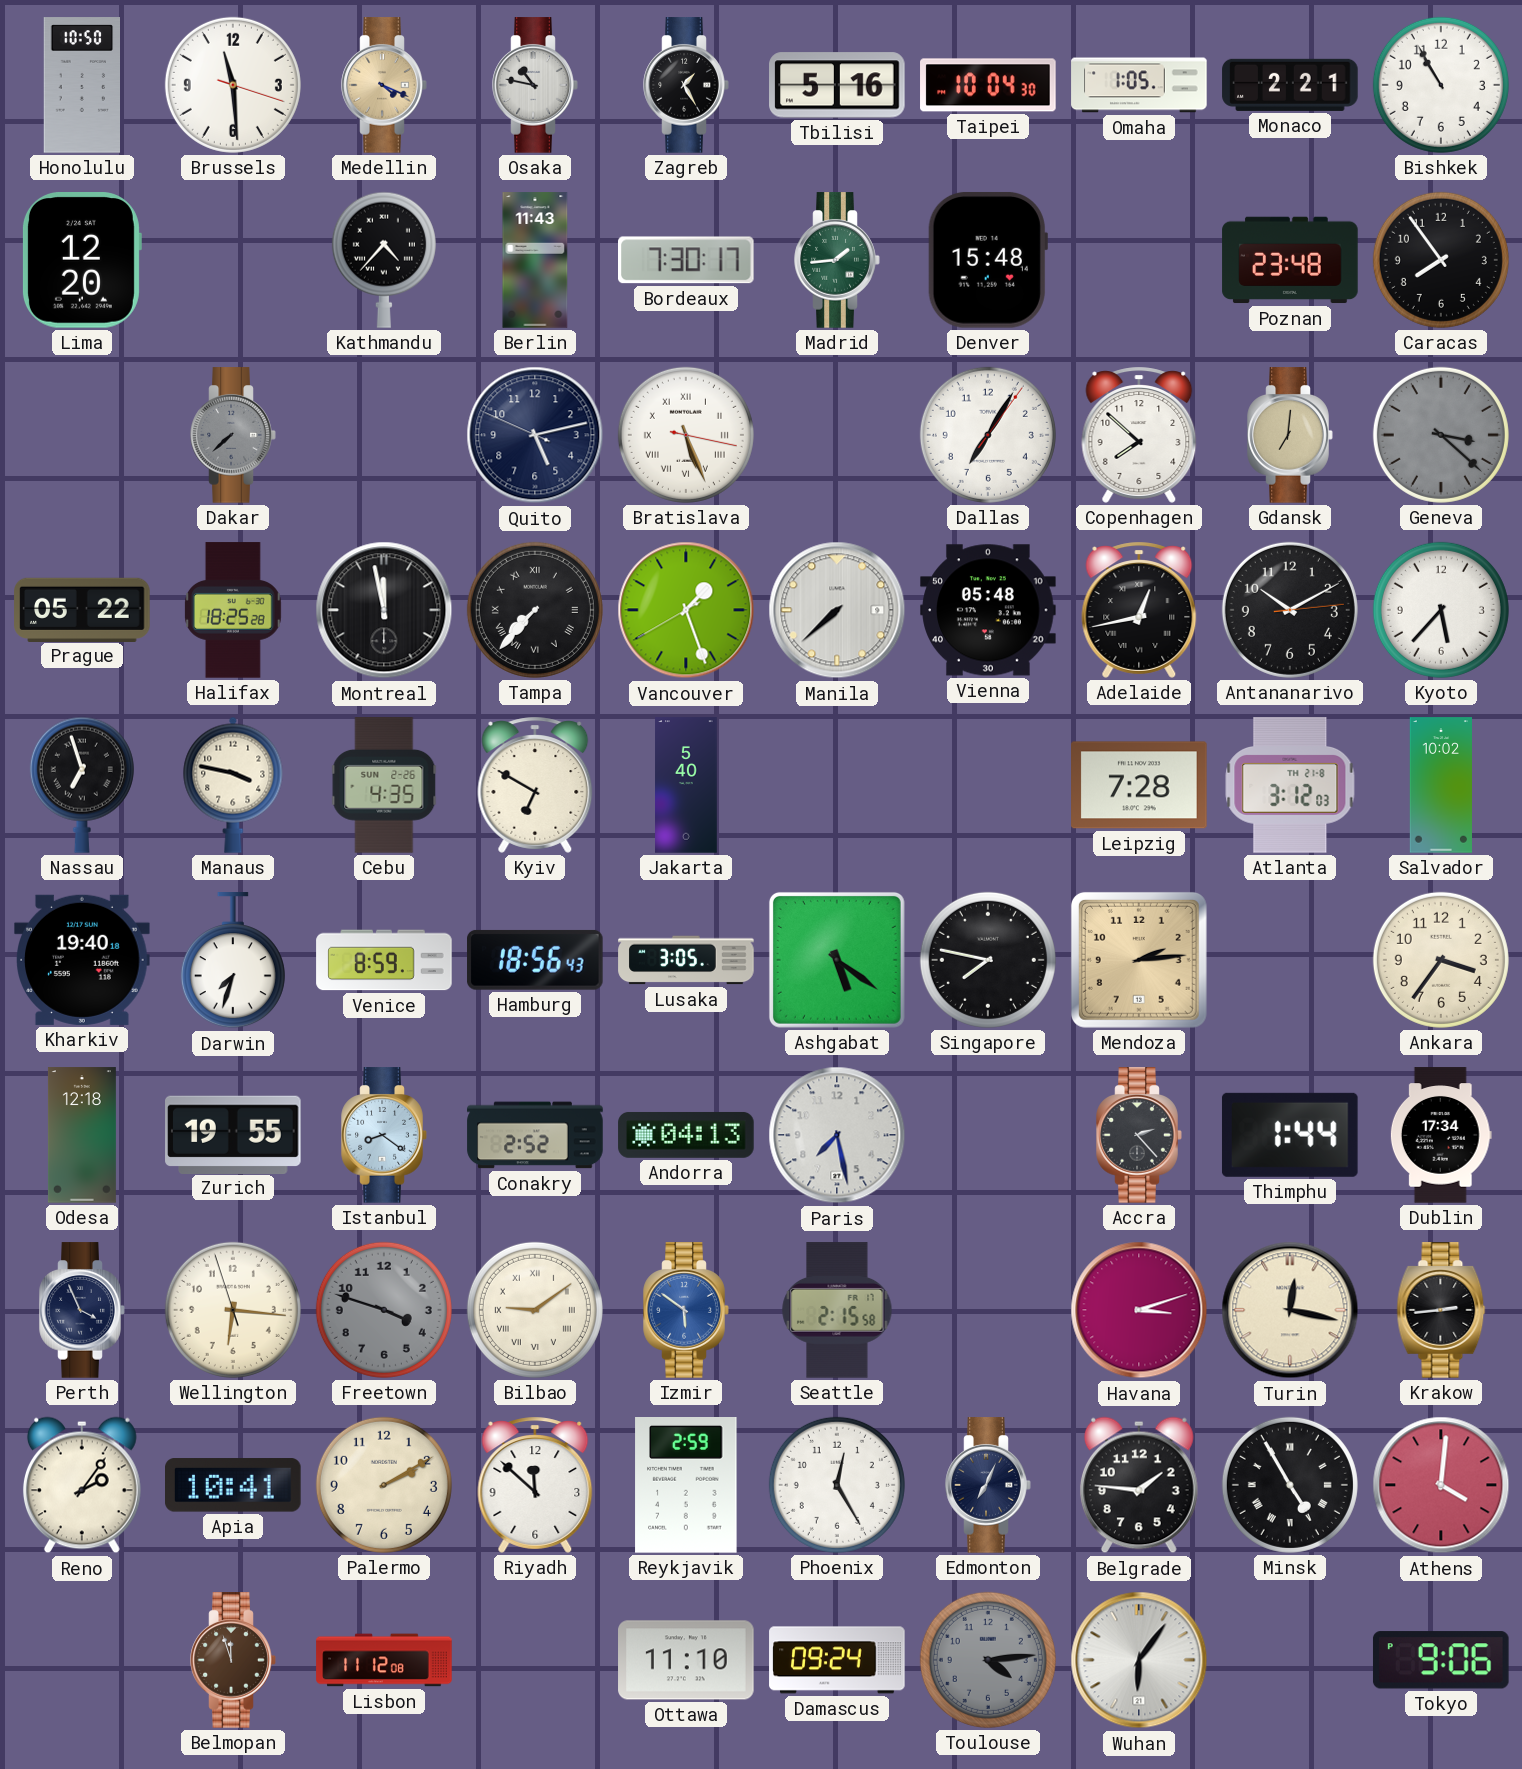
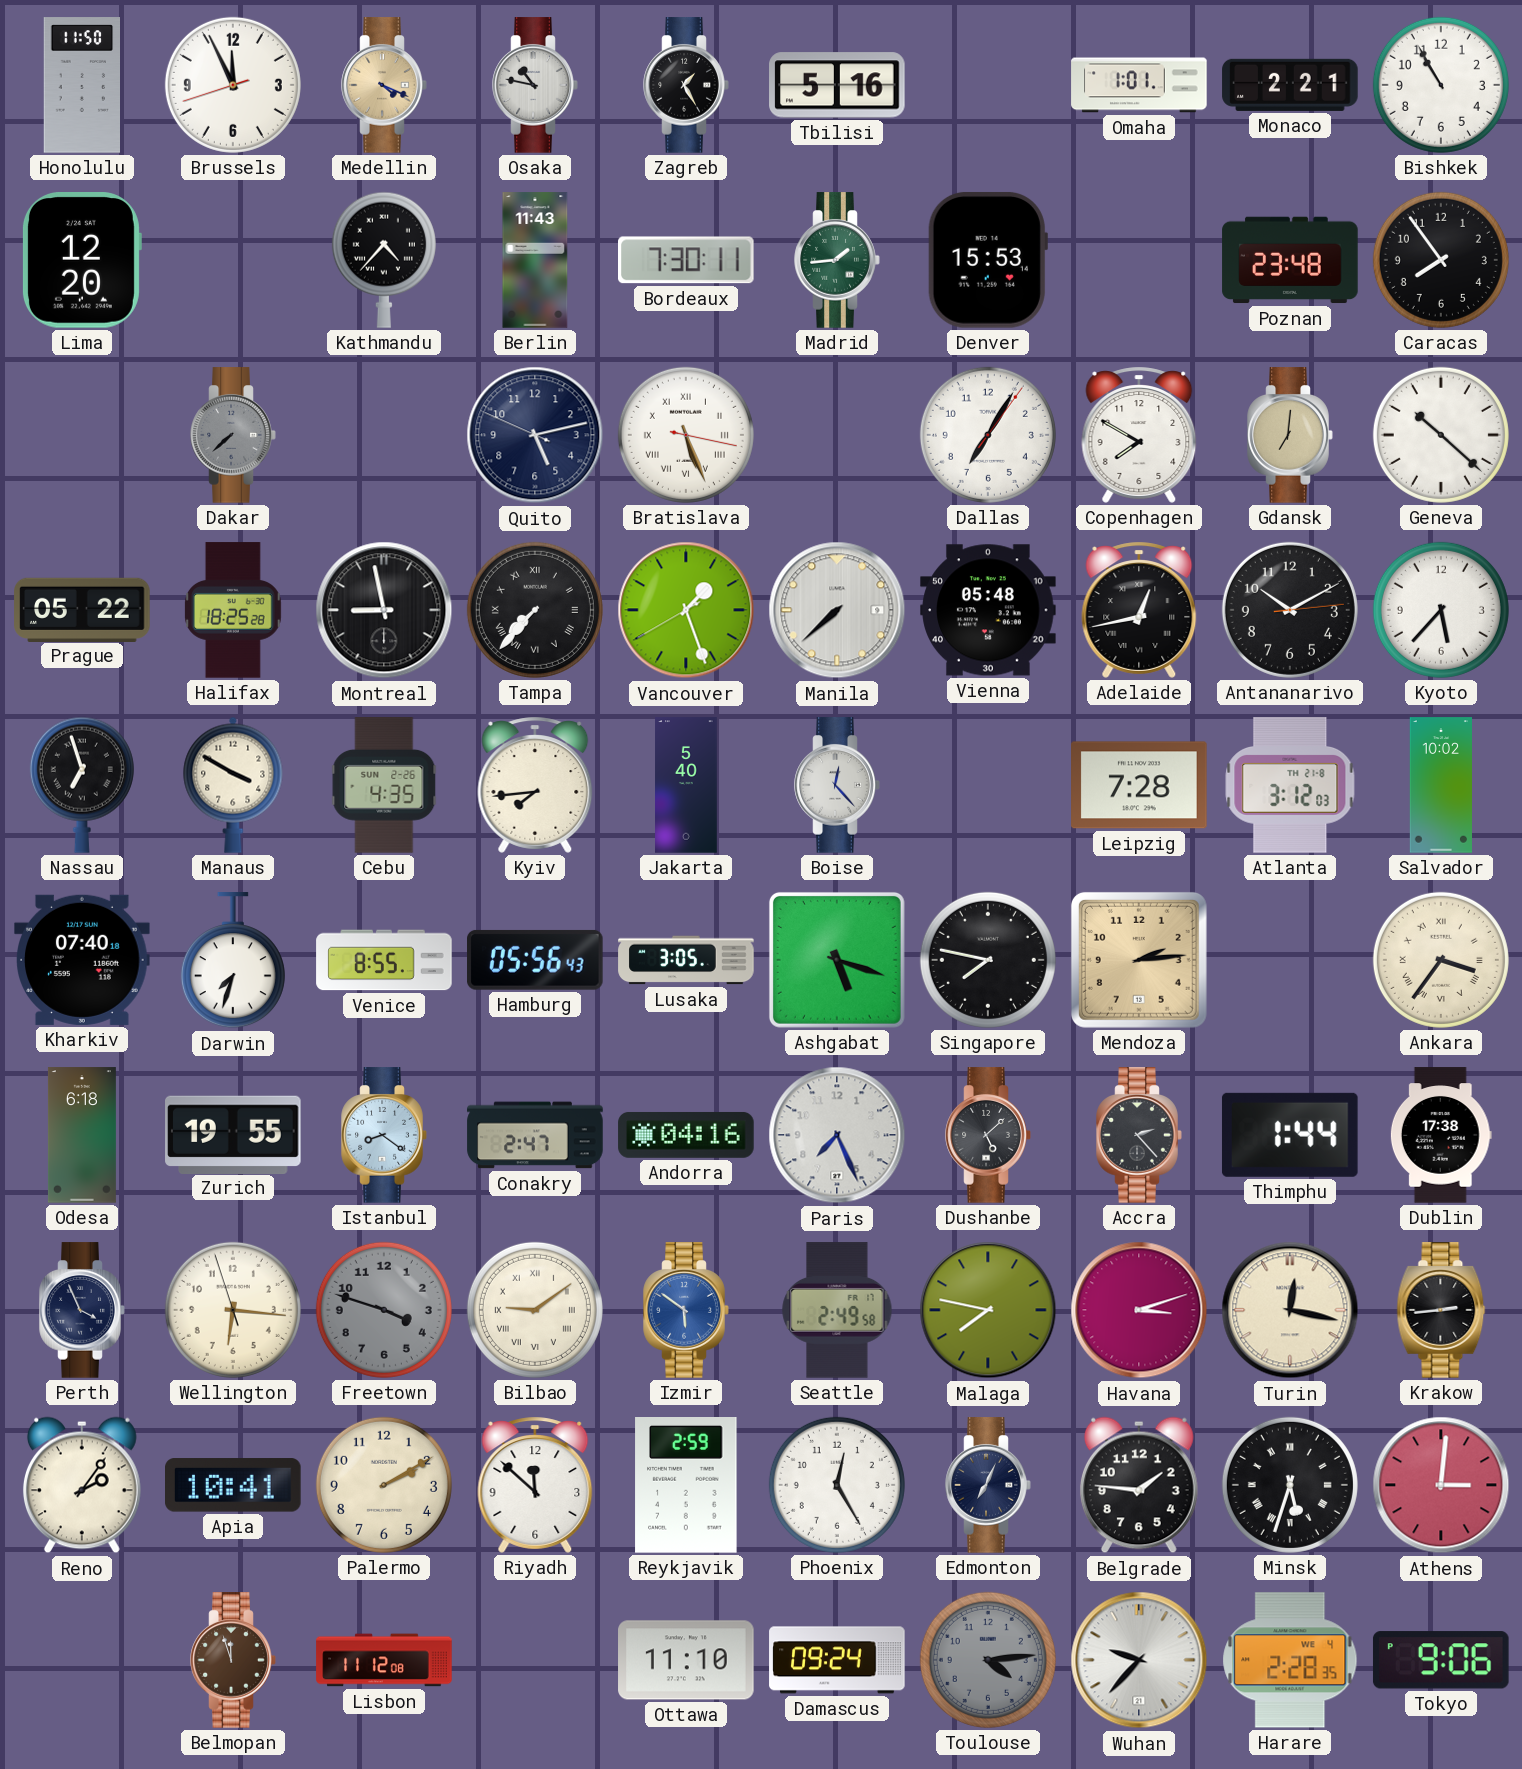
Honolulu: 10:50 -> 11:50
Brussels: 11:29 -> 11:55
Taipei: 10:04 -> none
Omaha: 1:05 -> 1:01
Bordeaux: 7:30:17 -> 7:30:11
Denver: 15:48 -> 15:53
Copenhagen: 7:52 -> 7:50
Geneva: 3:22 -> 10:22
Geneva dial: grey -> white
Montreal: 11:58 -> 8:58
Manaus: 3:47 -> 3:50
Kyiv: 6:50 -> 7:44
Boise: none -> 12:23
Kharkiv: 19:40 -> 07:40
Venice: 8:59 -> 8:55
Hamburg: 18:56 -> 05:56
Ashgabat: 5:21 -> 5:18
Ankara numerals: Arabic -> Roman
Odesa: 12:18 -> 6:18
Conakry: 2:52 -> 2:47
Andorra: 04:13 -> 04:16
Paris: 7:28 -> 7:26
Dushanbe: none -> 5:08
Dublin: 17:34 -> 17:38
Seattle: 2:15 -> 2:49
Malaga: none -> 7:47
Minsk: 4:55 -> 5:33
Athens: 4:01 -> 3:01
Wuhan: 6:06 -> 9:37
Harare: none -> 2:28
